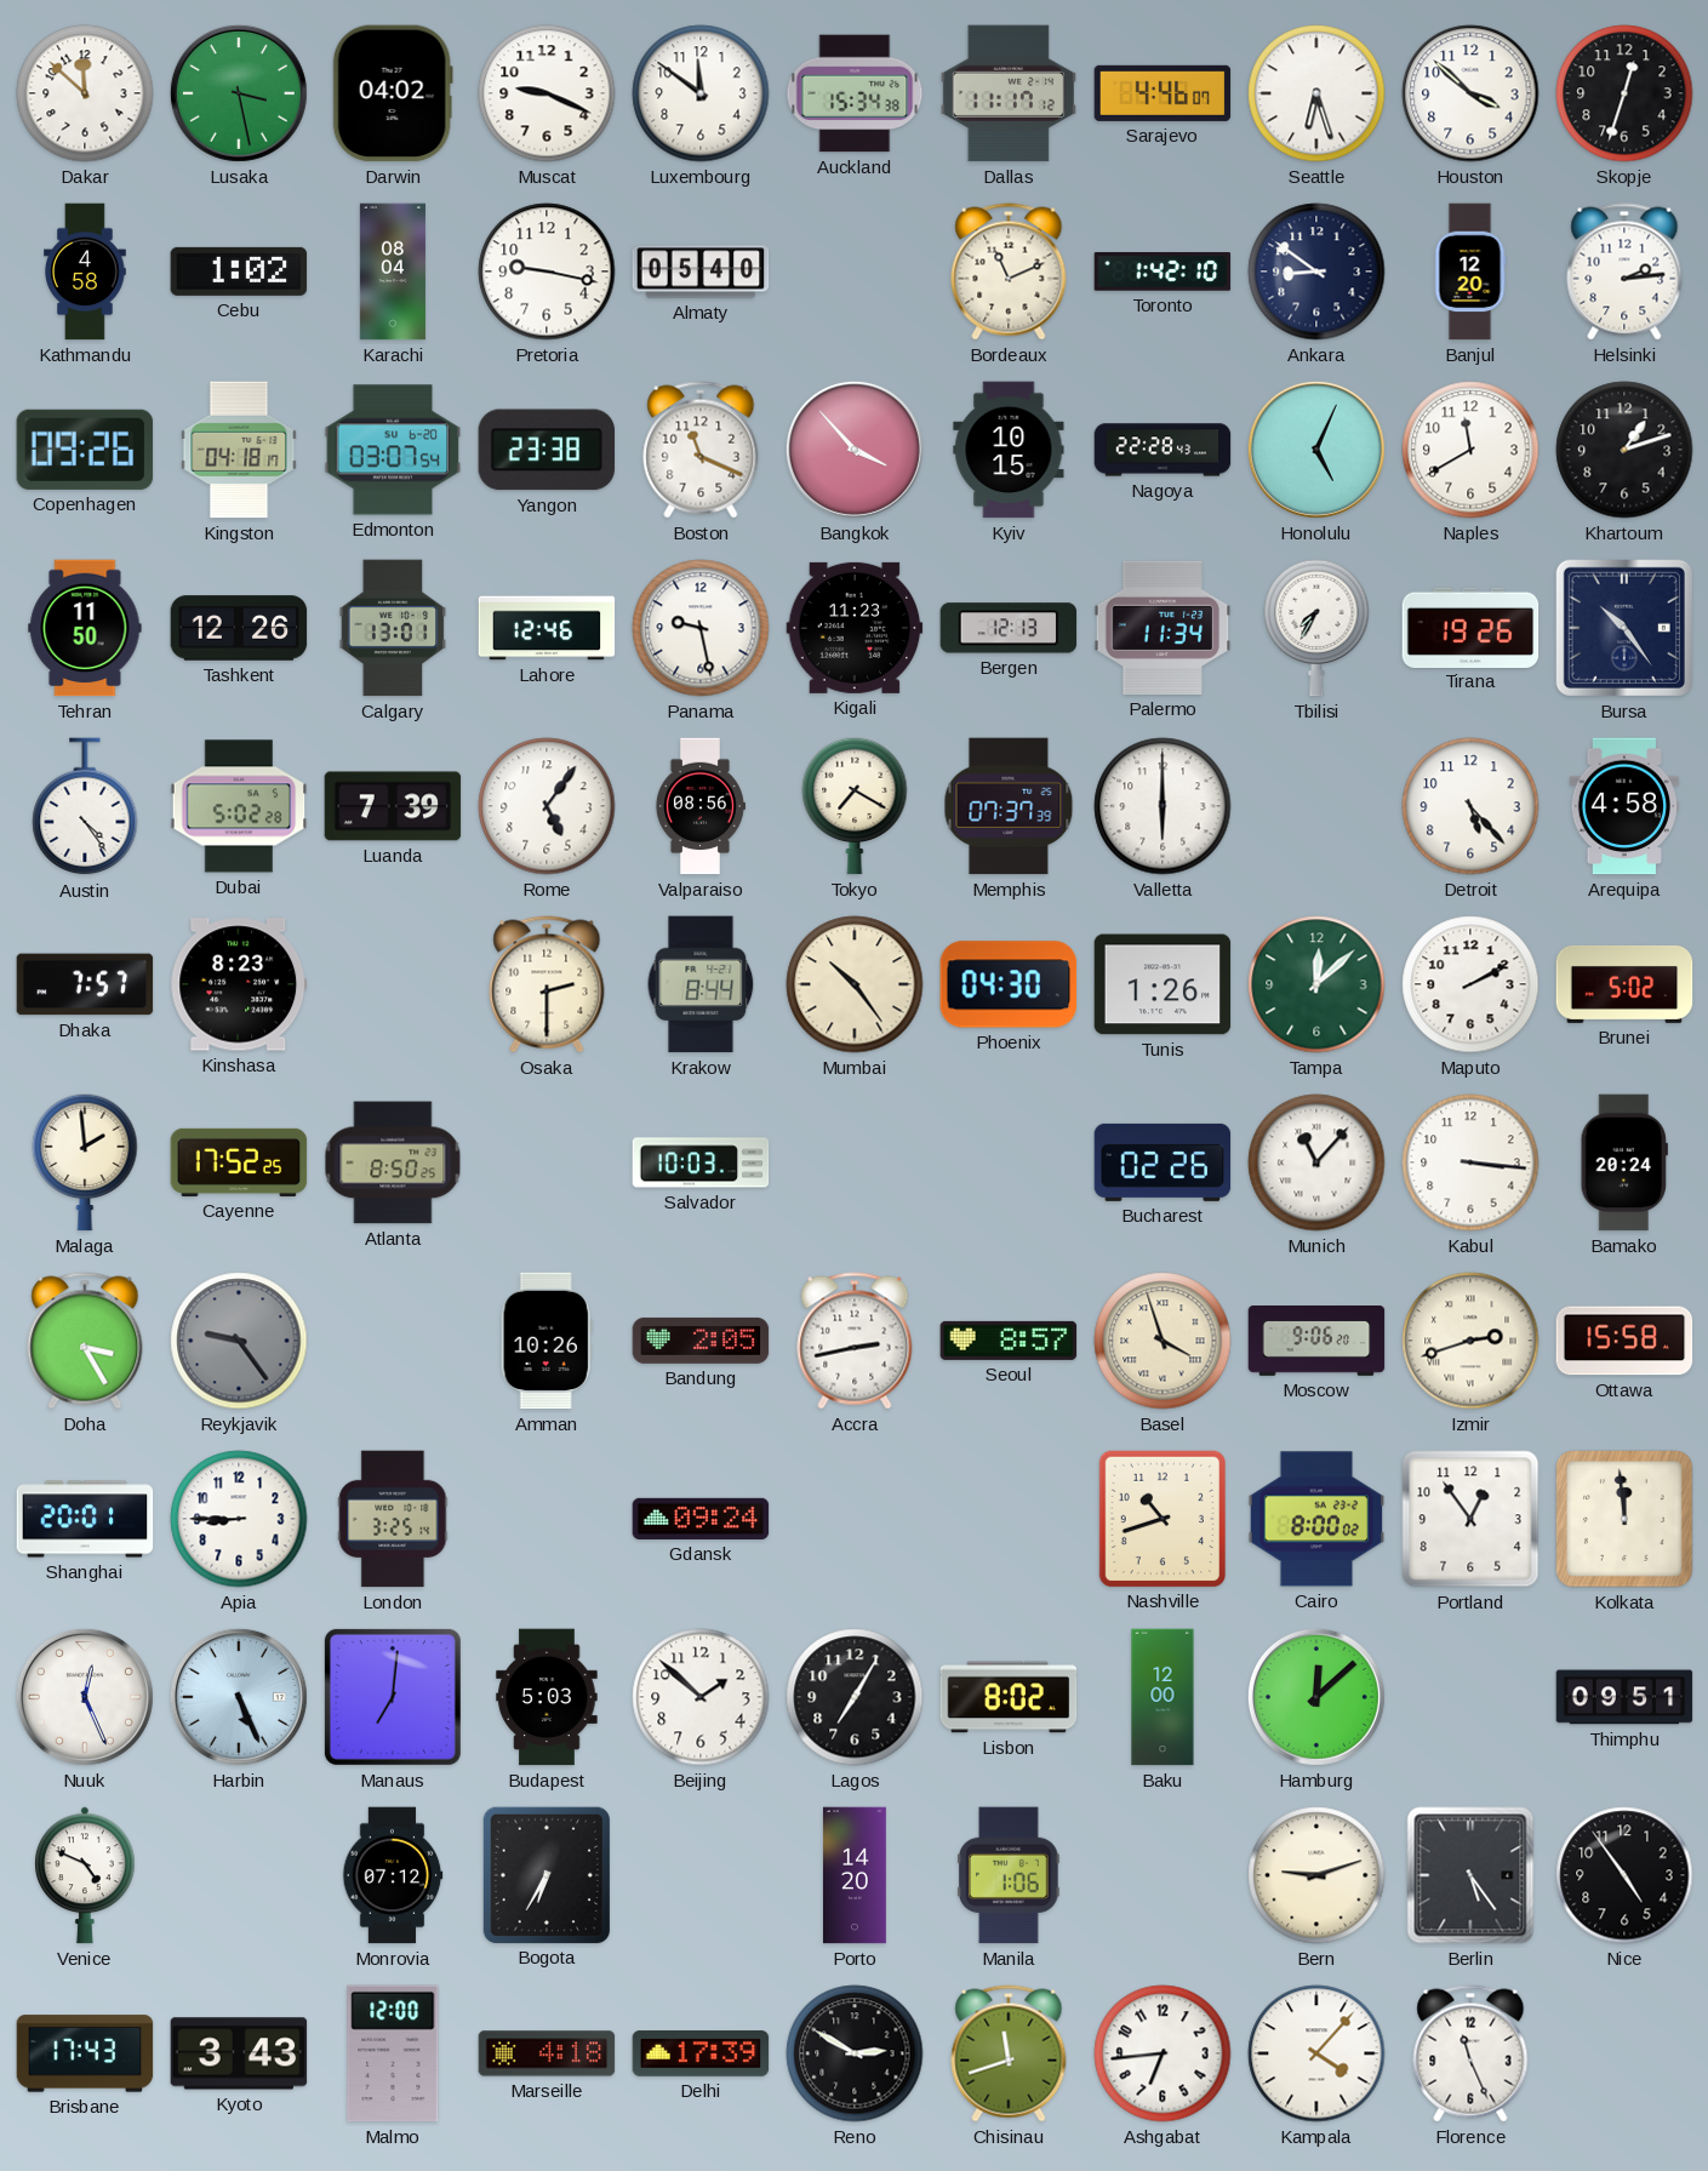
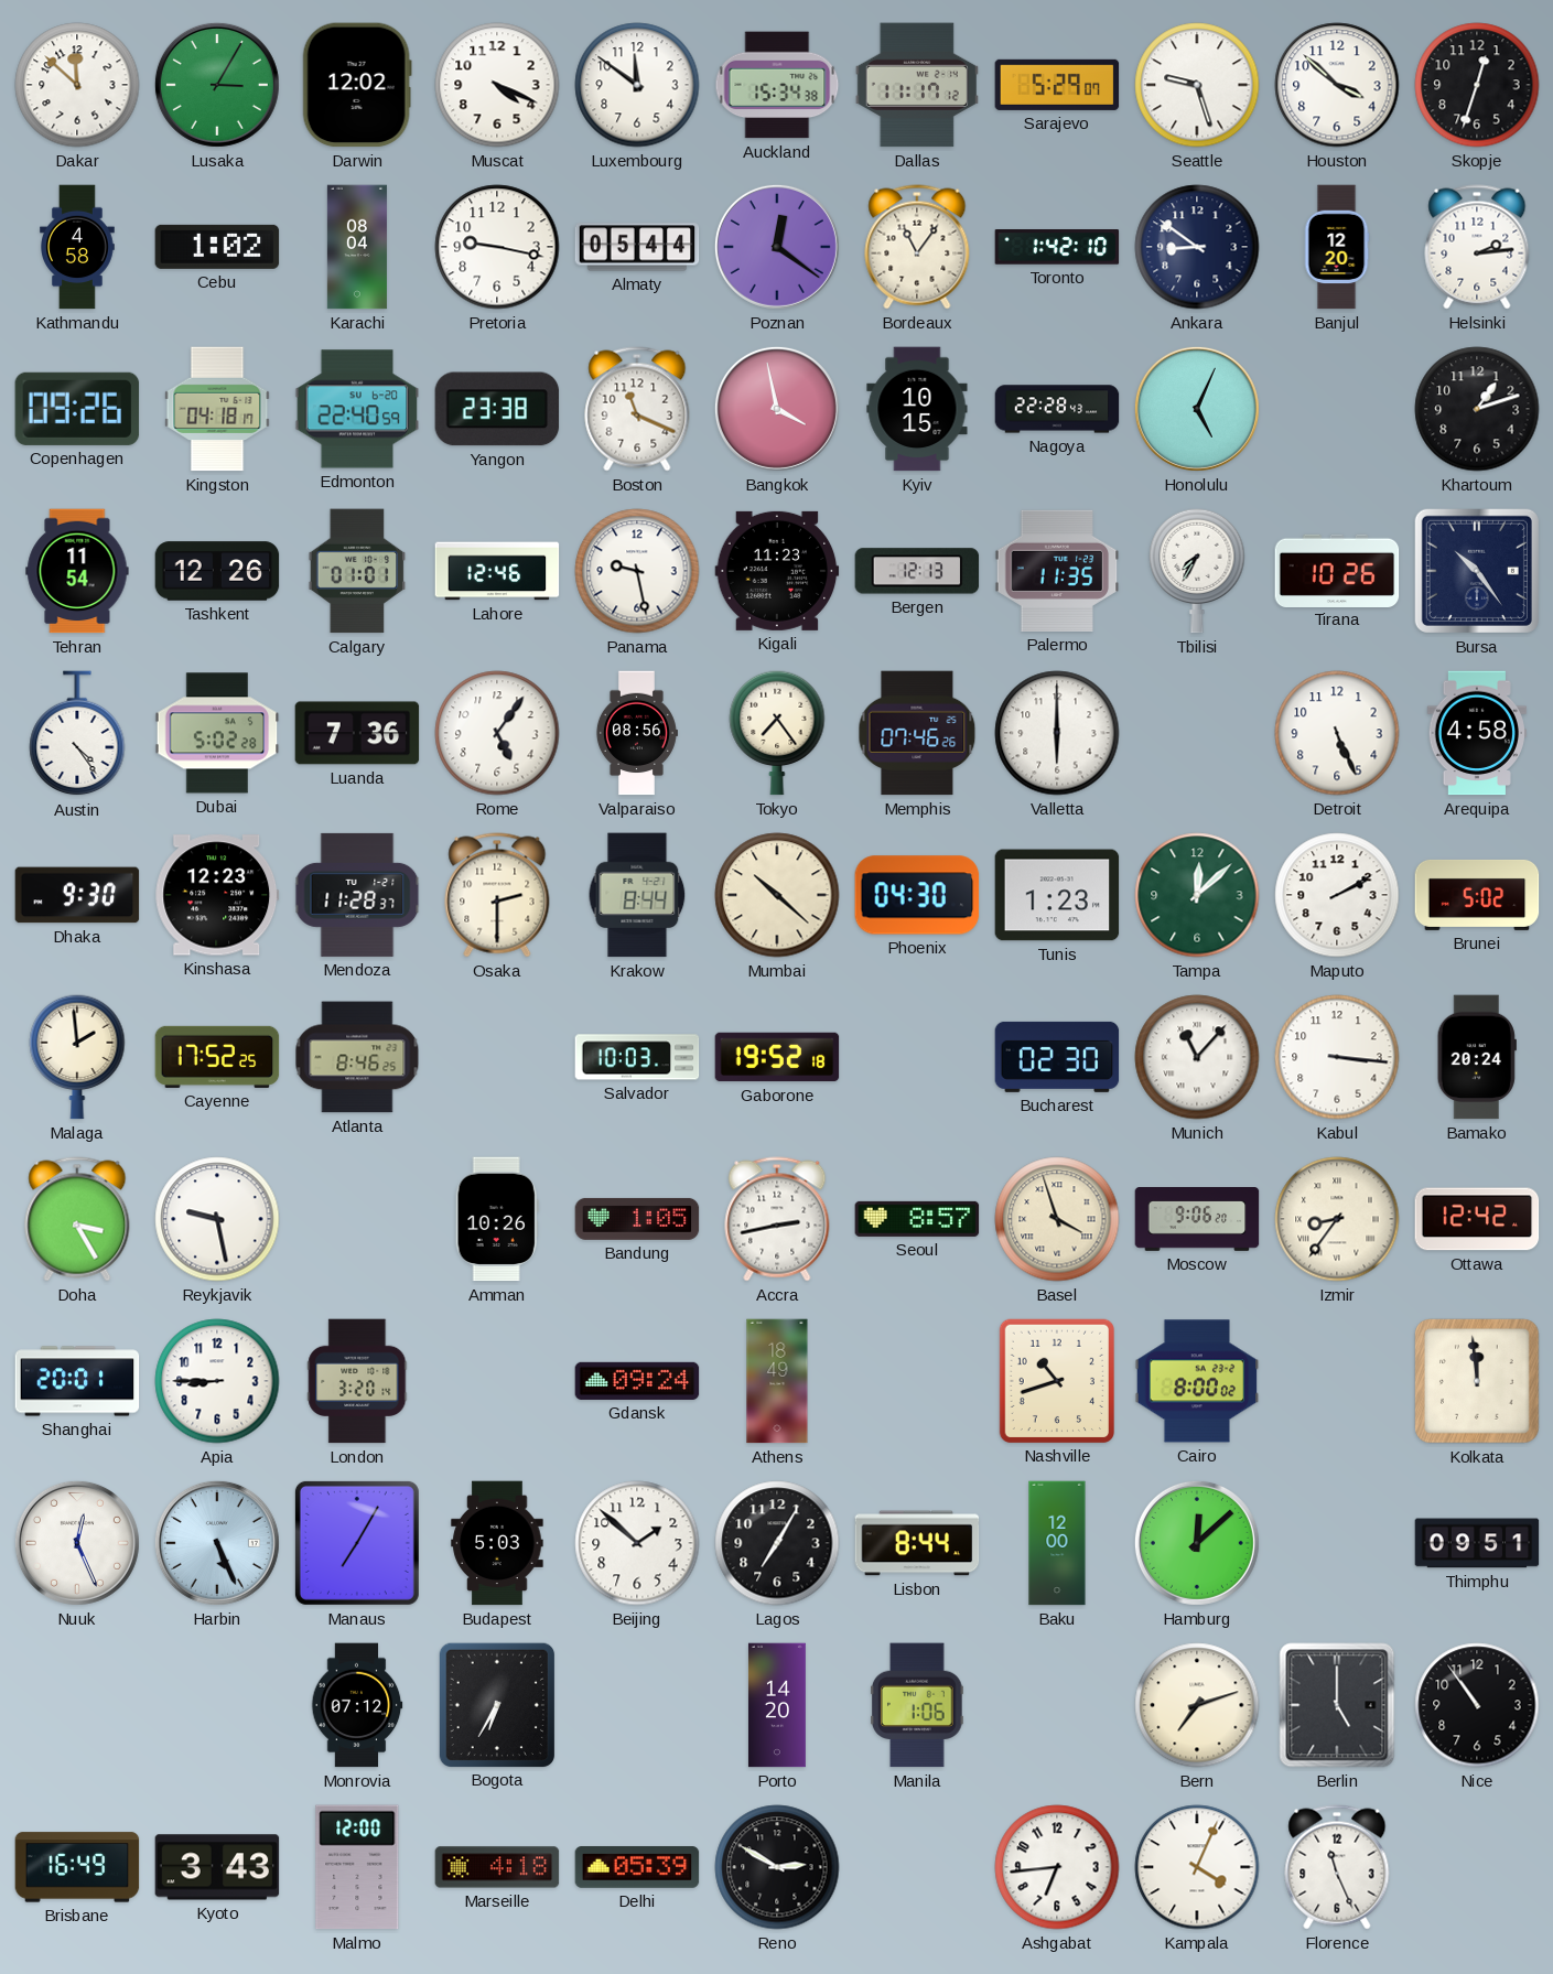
Lusaka: 3:28 -> 3:05
Darwin: 04:02 -> 12:02
Muscat: 9:19 -> 4:19
Sarajevo: 4:46 -> 5:29
Seattle: 6:27 -> 9:27
Almaty: 05:40 -> 05:44
Poznan: none -> 12:21
Bordeaux: 11:11 -> 11:06
Edmonton: 03:07 -> 22:40
Bangkok: 3:53 -> 3:58
Naples: 11:40 -> none
Tehran: 11:50 -> 11:54
Calgary: 13:01 -> 01:01
Palermo: 11:34 -> 11:35
Tirana: 19:26 -> 10:26
Luanda: 7:39 -> 7:36
Tokyo: 7:20 -> 7:24
Memphis: 07:37 -> 07:46
Detroit: 5:23 -> 5:26
Dhaka: 7:57 -> 9:30
Kinshasa: 8:23 -> 12:23
Mendoza: none -> 11:28
Mumbai: 10:24 -> 10:22
Tunis: 1:26 -> 1:23
Atlanta: 8:50 -> 8:46
Gaborone: none -> 19:52
Bucharest: 02:26 -> 02:30
Reykjavik: 9:24 -> 9:28
Reykjavik dial: grey -> white
Bandung: 2:05 -> 1:05
Izmir: 2:42 -> 8:36
Ottawa: 15:58 -> 12:42
London: 3:25 -> 3:20
Athens: none -> 18:49
Portland: 12:54 -> none
Manaus: 7:01 -> 7:05
Lisbon: 8:02 -> 8:44
Venice: 4:49 -> none
Bern: 9:12 -> 7:12
Berlin: 5:24 -> 5:00
Nice: 4:54 -> 10:54
Brisbane: 17:43 -> 16:49
Delhi: 17:39 -> 05:39
Chisinau: 11:42 -> none
Kampala: 4:07 -> 4:04
